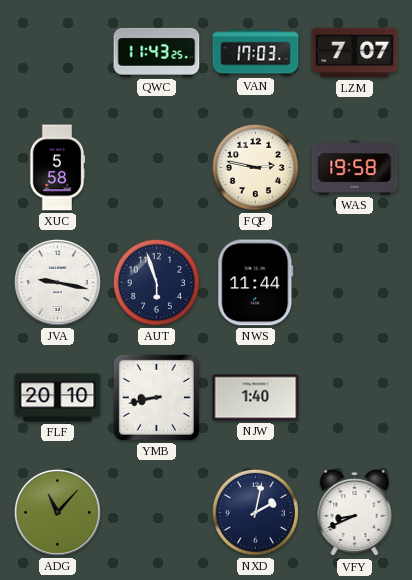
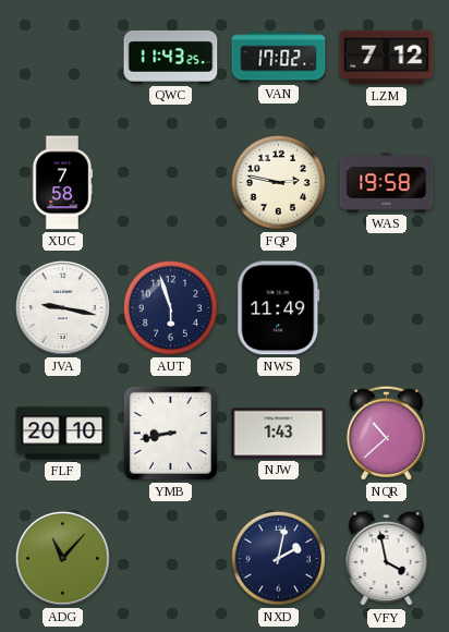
VAN: 17:03 -> 17:02
LZM: 7:07 -> 7:12
XUC: 5:58 -> 7:58
NWS: 11:44 -> 11:49
NJW: 1:40 -> 1:43
NQR: none -> 10:38
VFY: 8:41 -> 3:58
